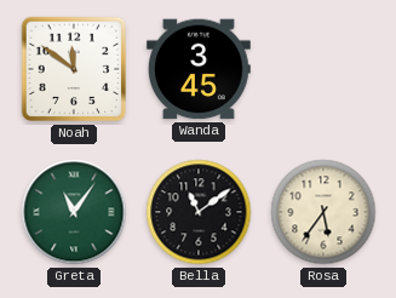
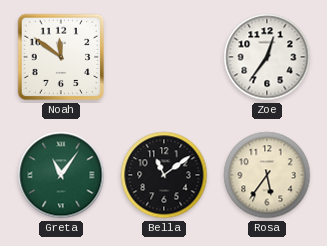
Wanda: 3:45 -> none
Zoe: none -> 12:36
